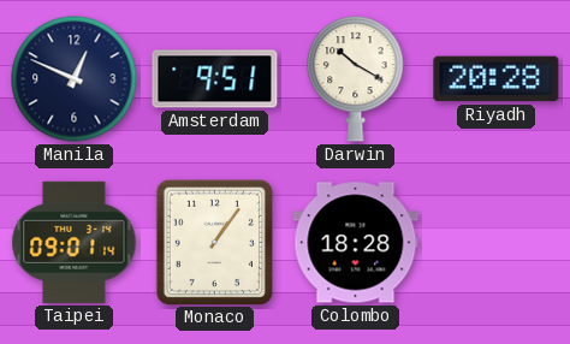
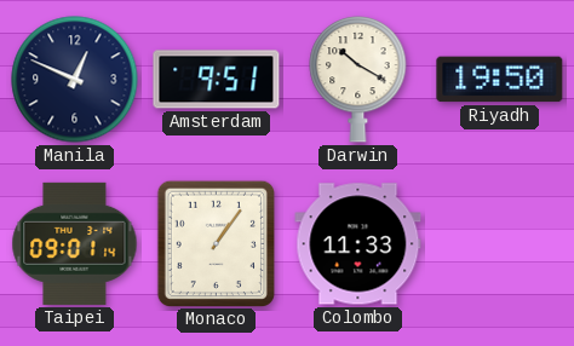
Riyadh: 20:28 -> 19:50
Colombo: 18:28 -> 11:33
